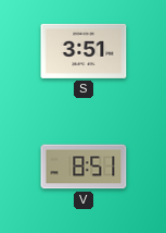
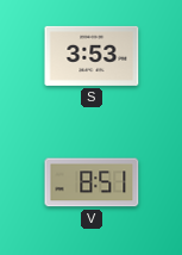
S: 3:51 -> 3:53
